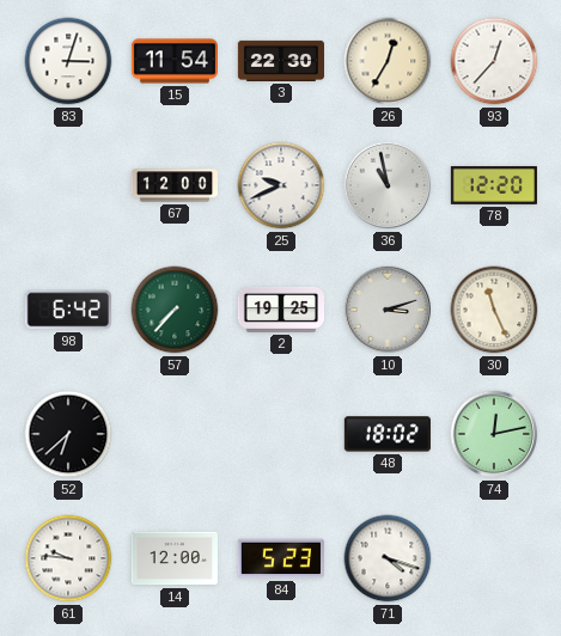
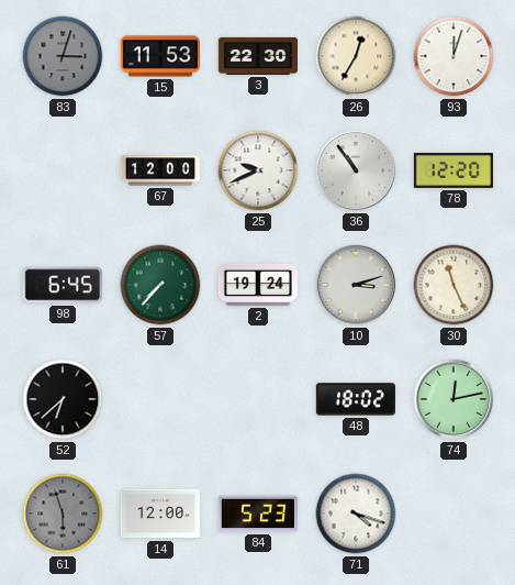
83 dial: white -> grey
15: 11:54 -> 11:53
93: 12:37 -> 12:03
36: 10:58 -> 10:54
98: 6:42 -> 6:45
2: 19:25 -> 19:24
61: 9:46 -> 5:57
61 dial: white -> grey
